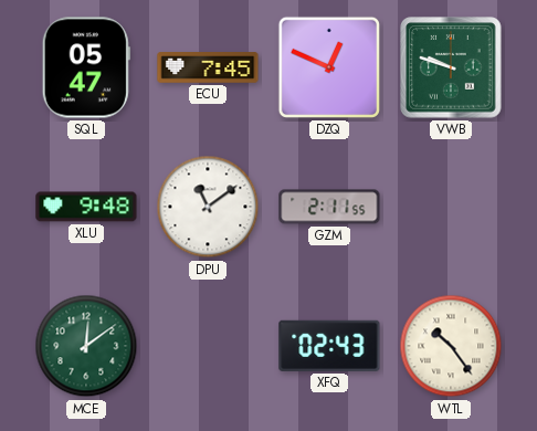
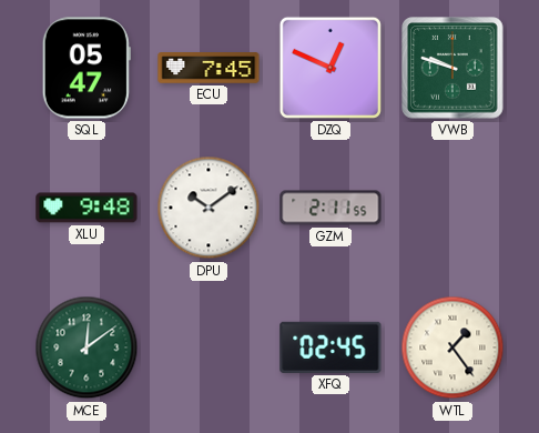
DPU: 11:09 -> 10:09
XFQ: 02:43 -> 02:45
WTL: 10:24 -> 1:24
